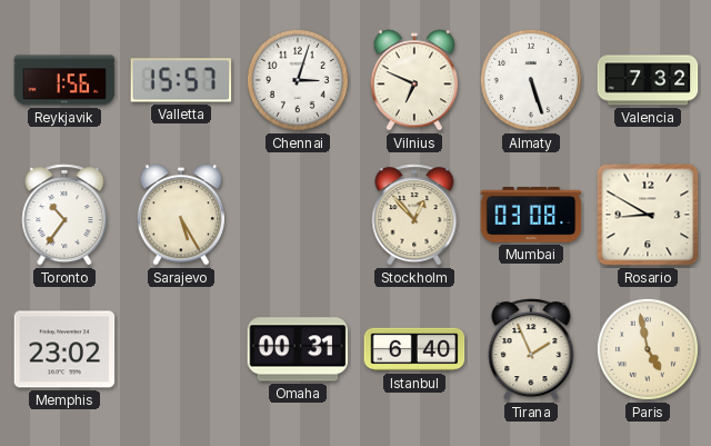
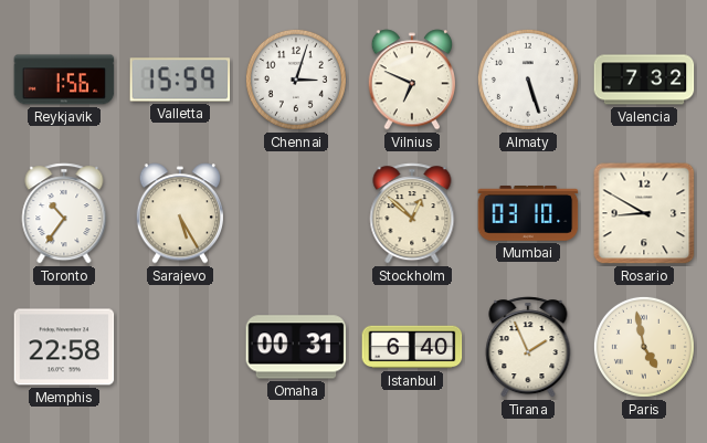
Valletta: 15:57 -> 15:59
Stockholm: 12:53 -> 12:52
Mumbai: 03:08 -> 03:10
Memphis: 23:02 -> 22:58
